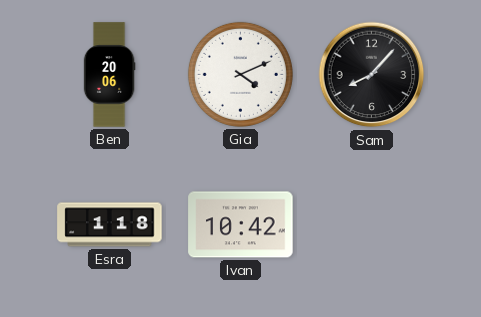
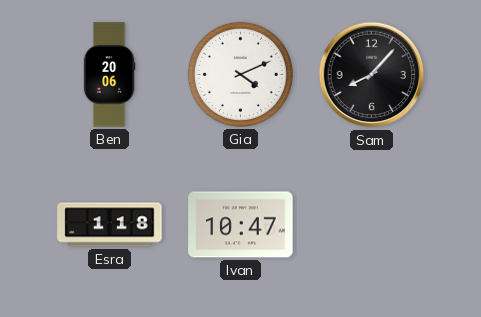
Ivan: 10:42 -> 10:47
